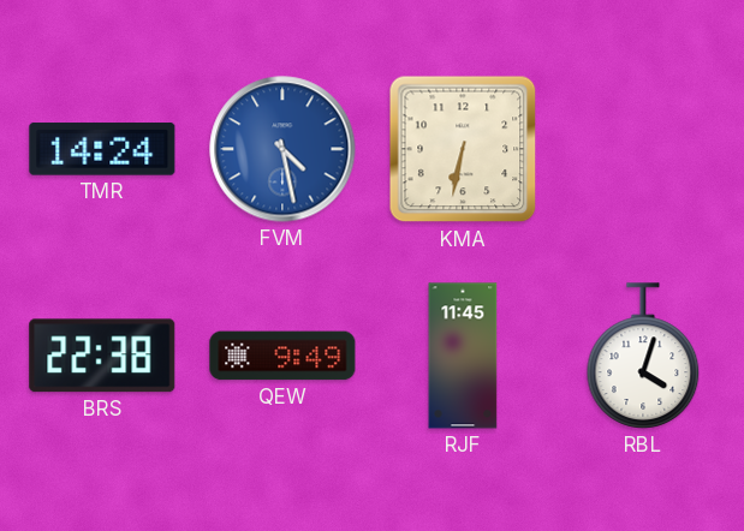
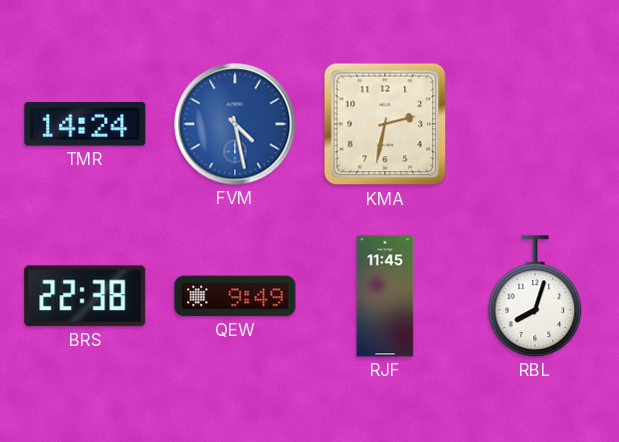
KMA: 6:32 -> 2:32
RBL: 4:03 -> 8:03
